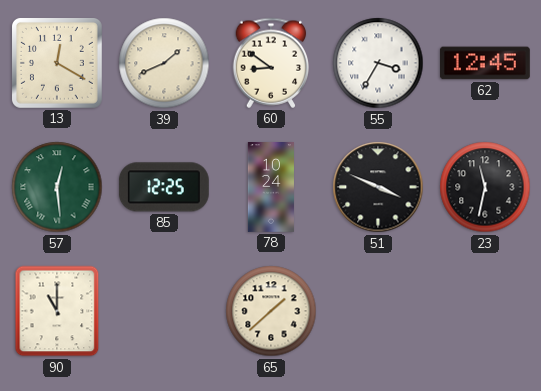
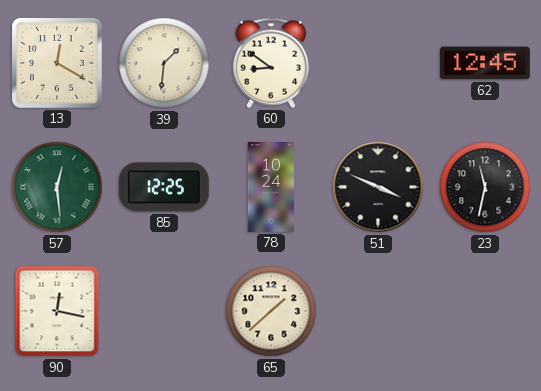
39: 1:41 -> 1:31
55: 3:35 -> none
90: 11:00 -> 12:17
